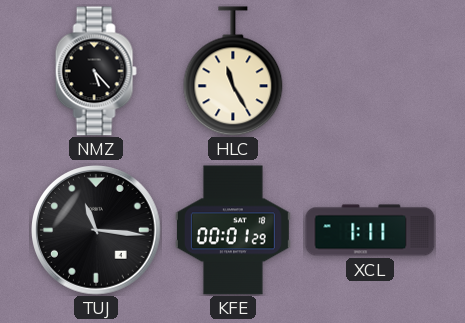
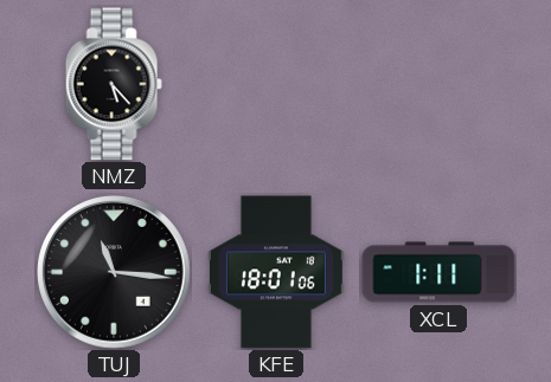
HLC: 11:25 -> none
KFE: 00:01 -> 18:01
